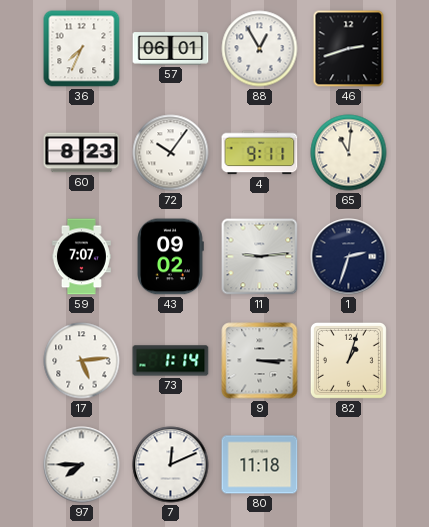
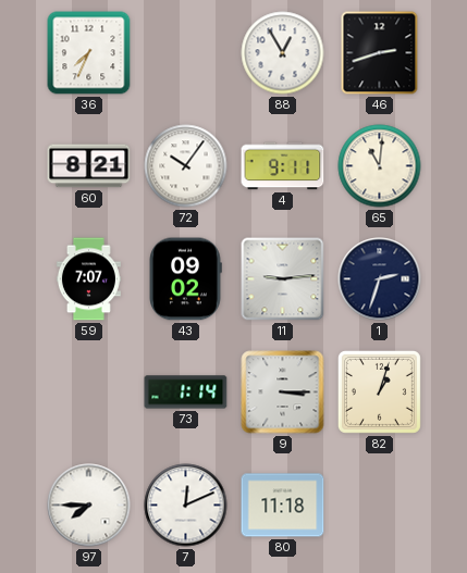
57: 06:01 -> none
60: 8:23 -> 8:21
17: 5:14 -> none
